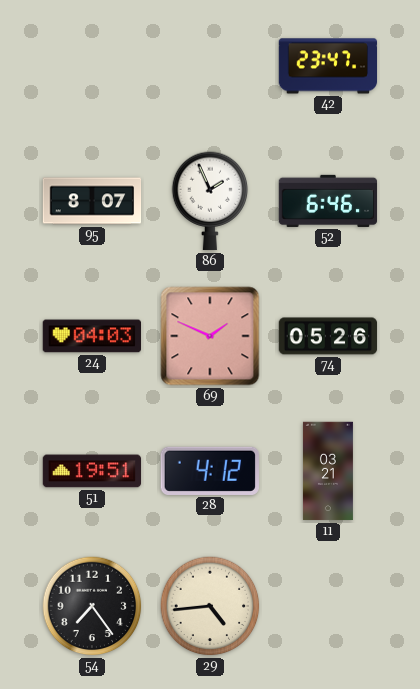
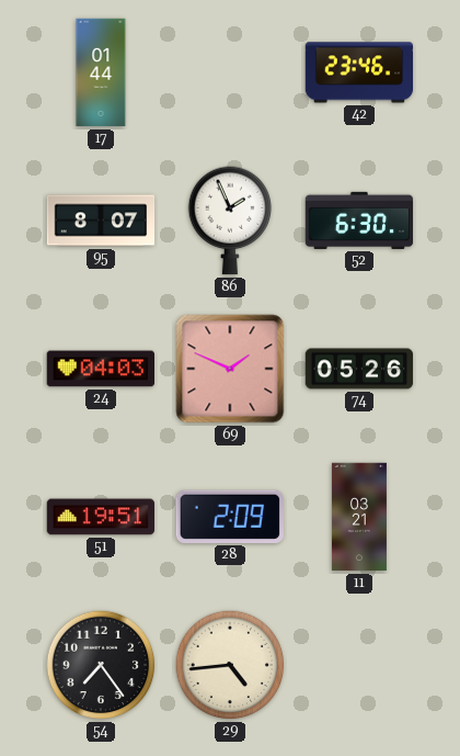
17: none -> 01:44
42: 23:47 -> 23:46
52: 6:46 -> 6:30
28: 4:12 -> 2:09
